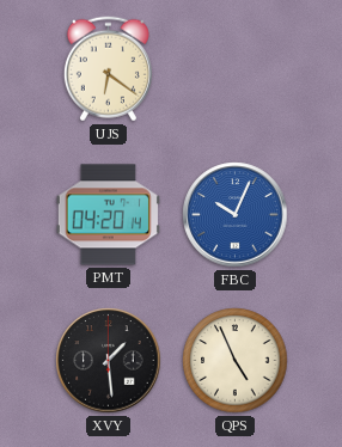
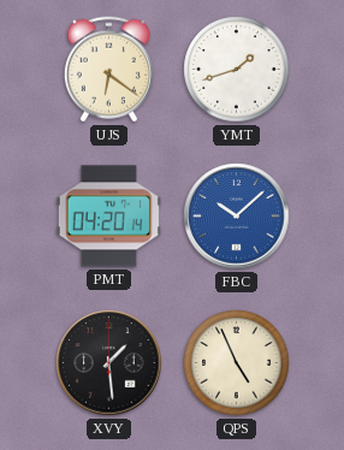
YMT: none -> 1:42
FBC: 10:04 -> 10:08
